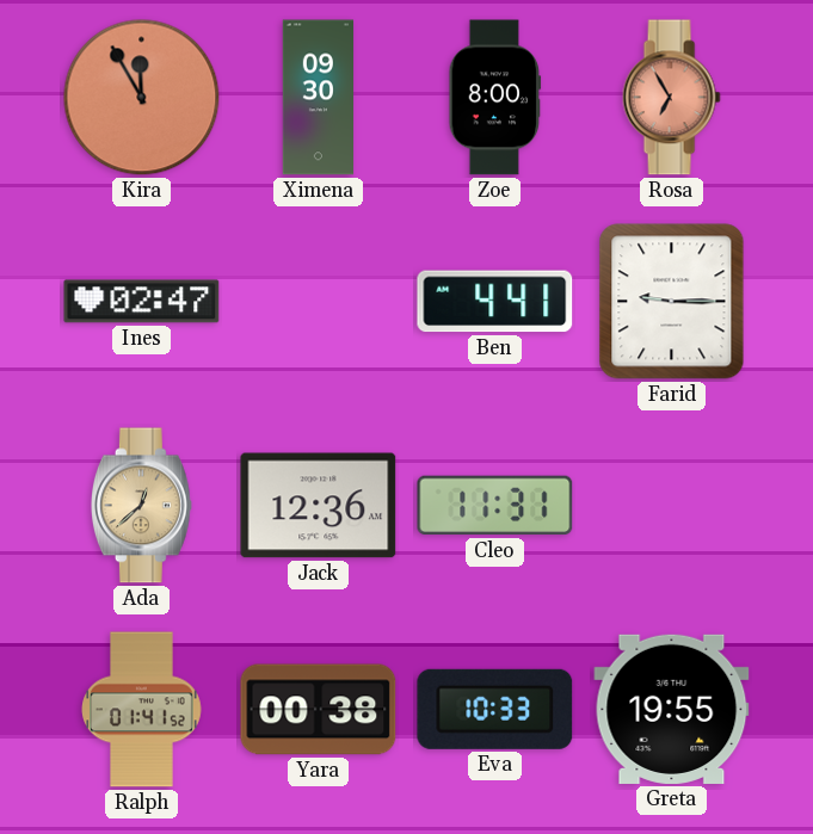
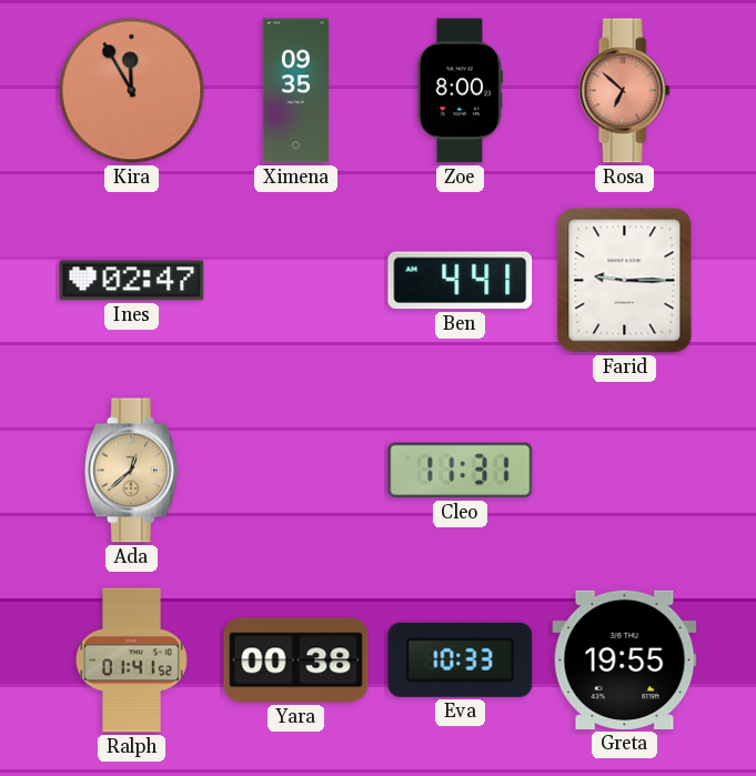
Ximena: 09:30 -> 09:35
Rosa: 6:55 -> 6:52
Jack: 12:36 -> none
